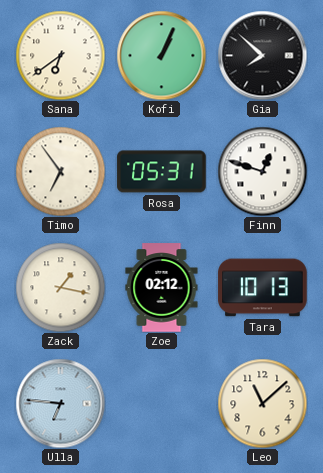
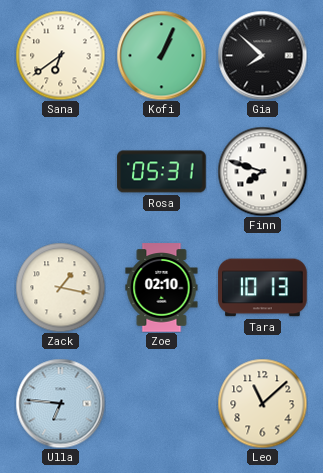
Timo: 6:54 -> none
Finn: 12:48 -> 7:48
Zoe: 02:12 -> 02:10
